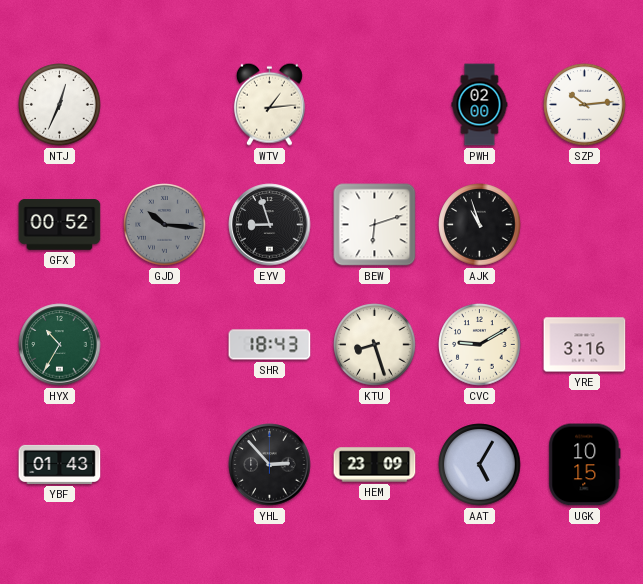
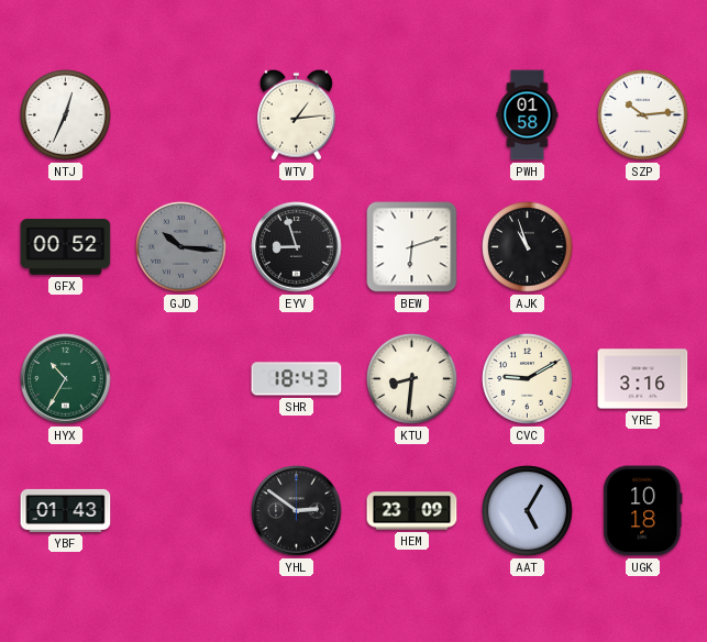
PWH: 02:00 -> 01:58
KTU: 8:27 -> 8:31
YHL: 2:53 -> 2:51
UGK: 10:15 -> 10:18
